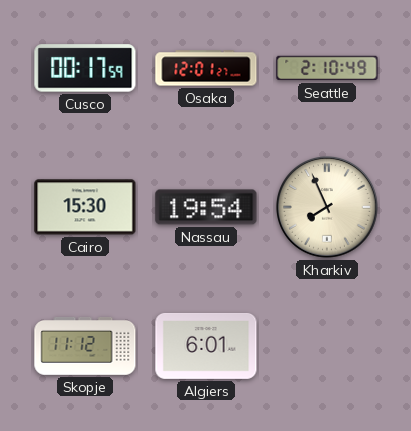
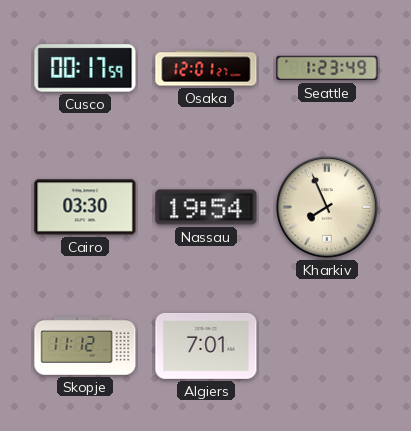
Seattle: 2:10 -> 1:23
Cairo: 15:30 -> 03:30
Algiers: 6:01 -> 7:01
